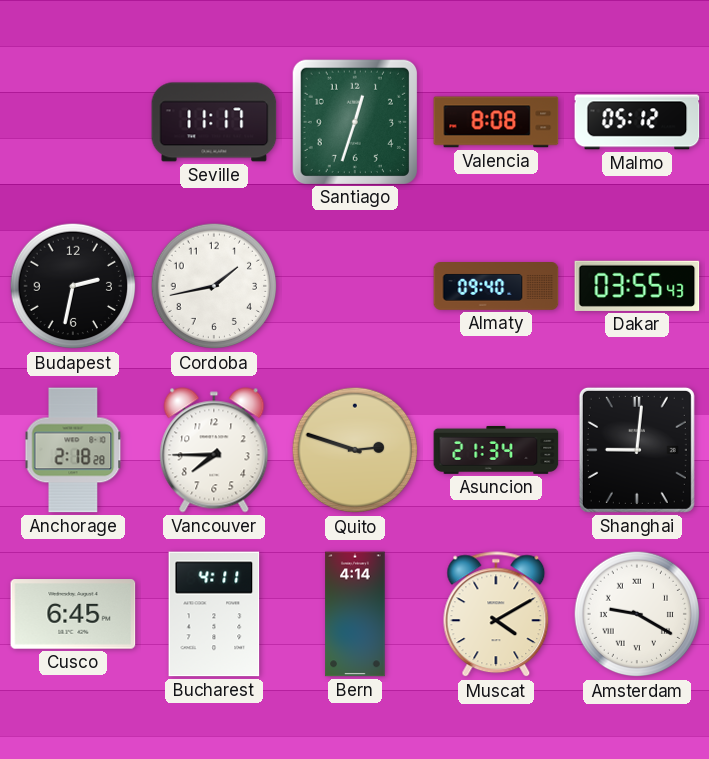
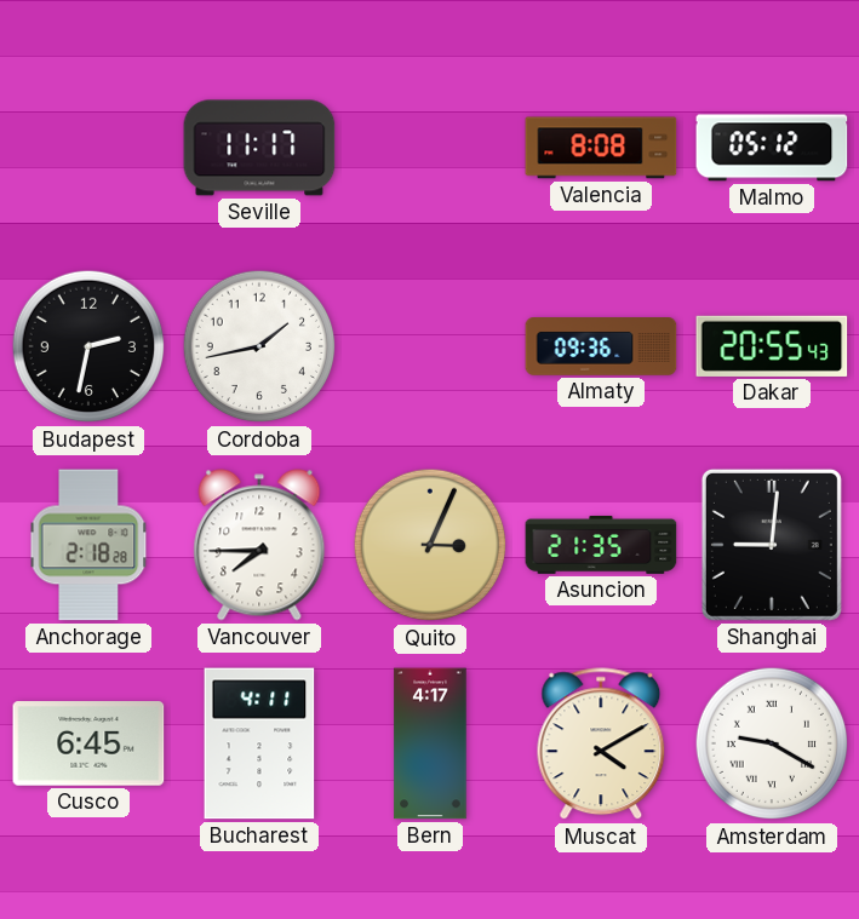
Santiago: 12:33 -> none
Almaty: 09:40 -> 09:36
Dakar: 03:55 -> 20:55
Quito: 2:48 -> 3:04
Asuncion: 21:34 -> 21:35
Bern: 4:14 -> 4:17
